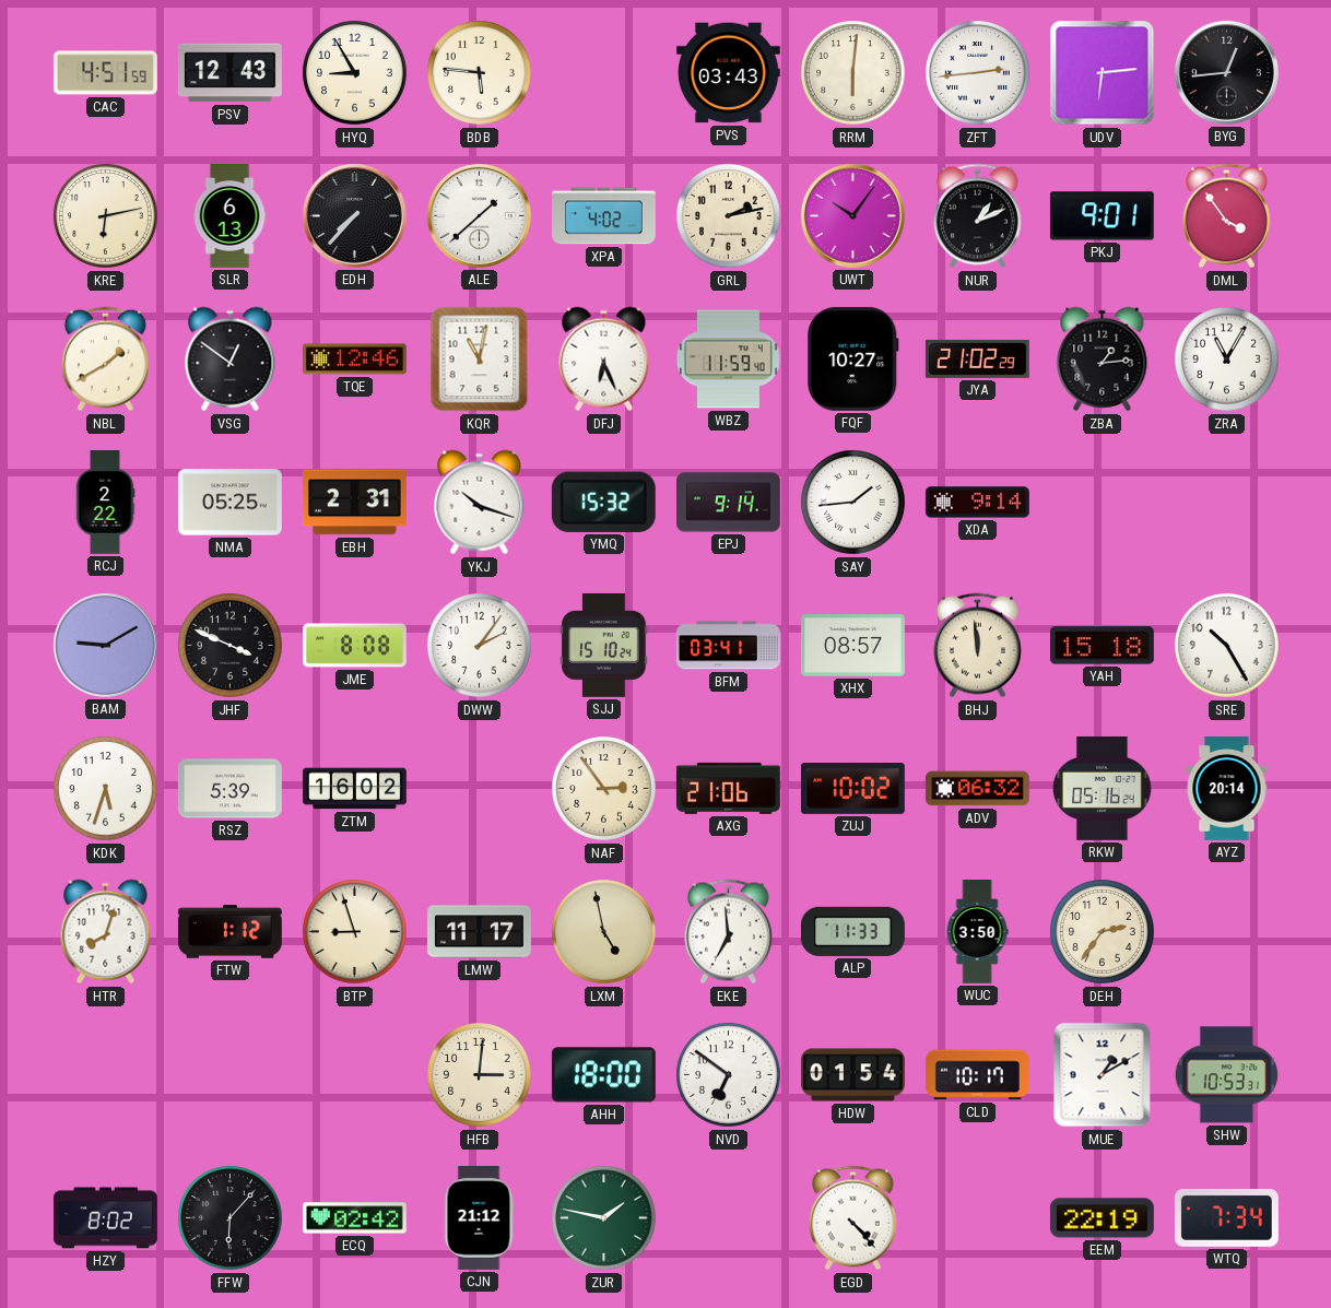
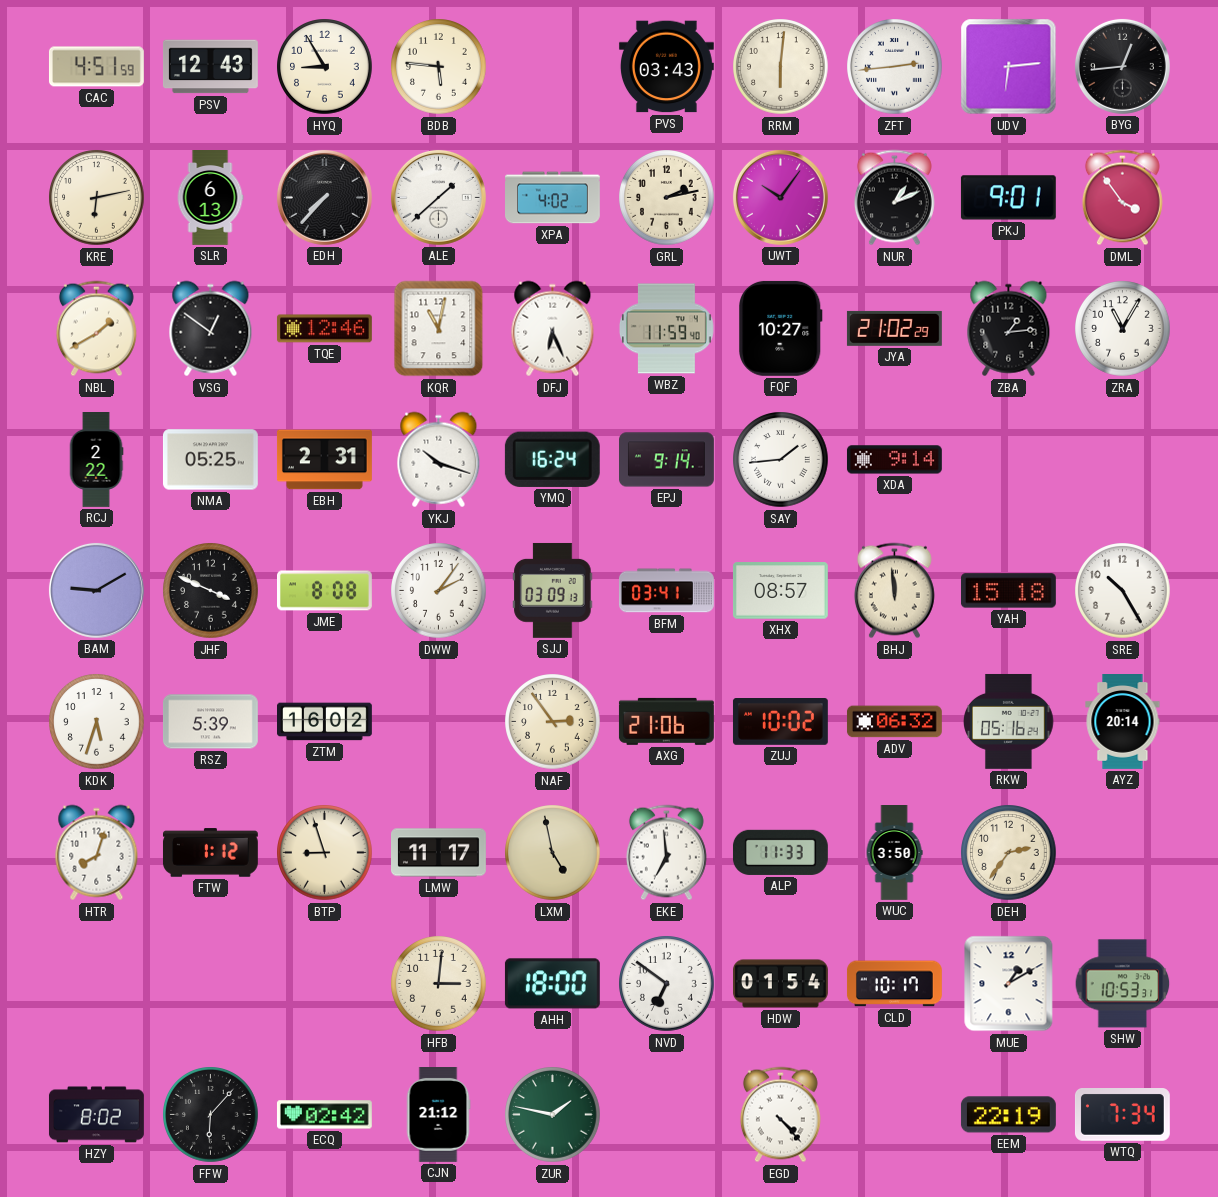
YMQ: 15:32 -> 16:24
SJJ: 15:10 -> 03:09
